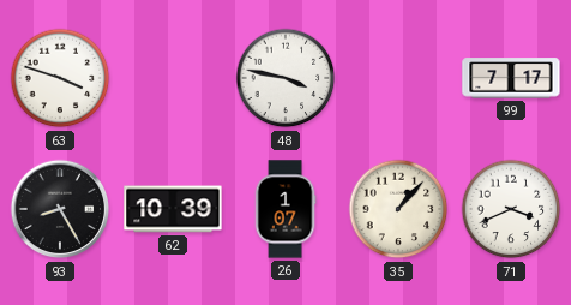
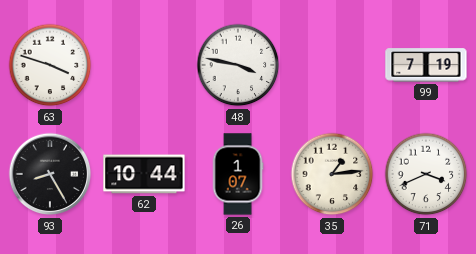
99: 7:17 -> 7:19
62: 10:39 -> 10:44
35: 1:07 -> 1:14
